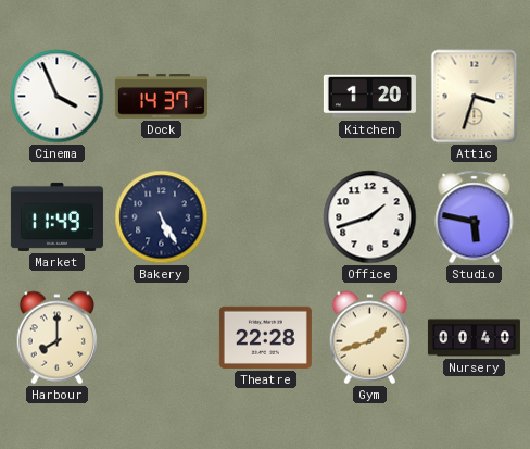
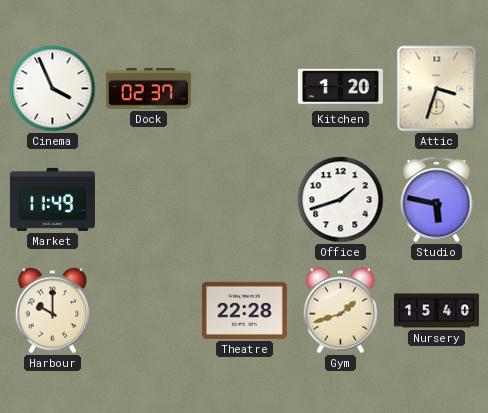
Dock: 14:37 -> 02:37
Bakery: 5:25 -> none
Harbour: 8:00 -> 10:00
Nursery: 00:40 -> 15:40
